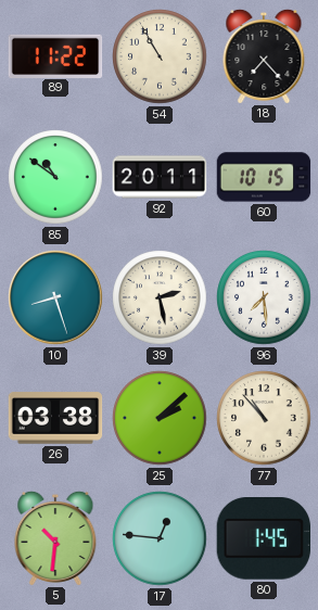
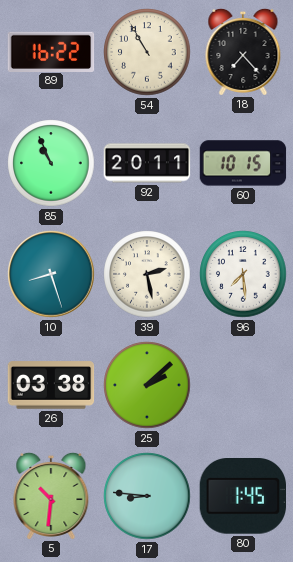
89: 11:22 -> 16:22
85: 10:51 -> 10:56
77: 10:53 -> none
17: 12:46 -> 8:46
